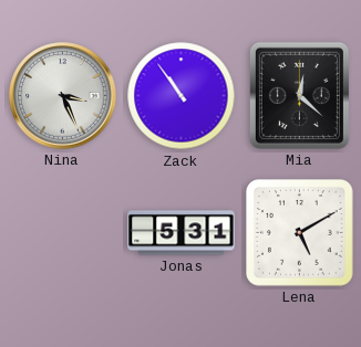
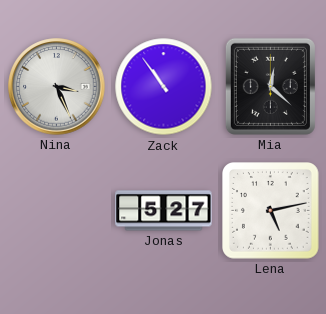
Jonas: 5:31 -> 5:27
Lena: 5:10 -> 5:13
